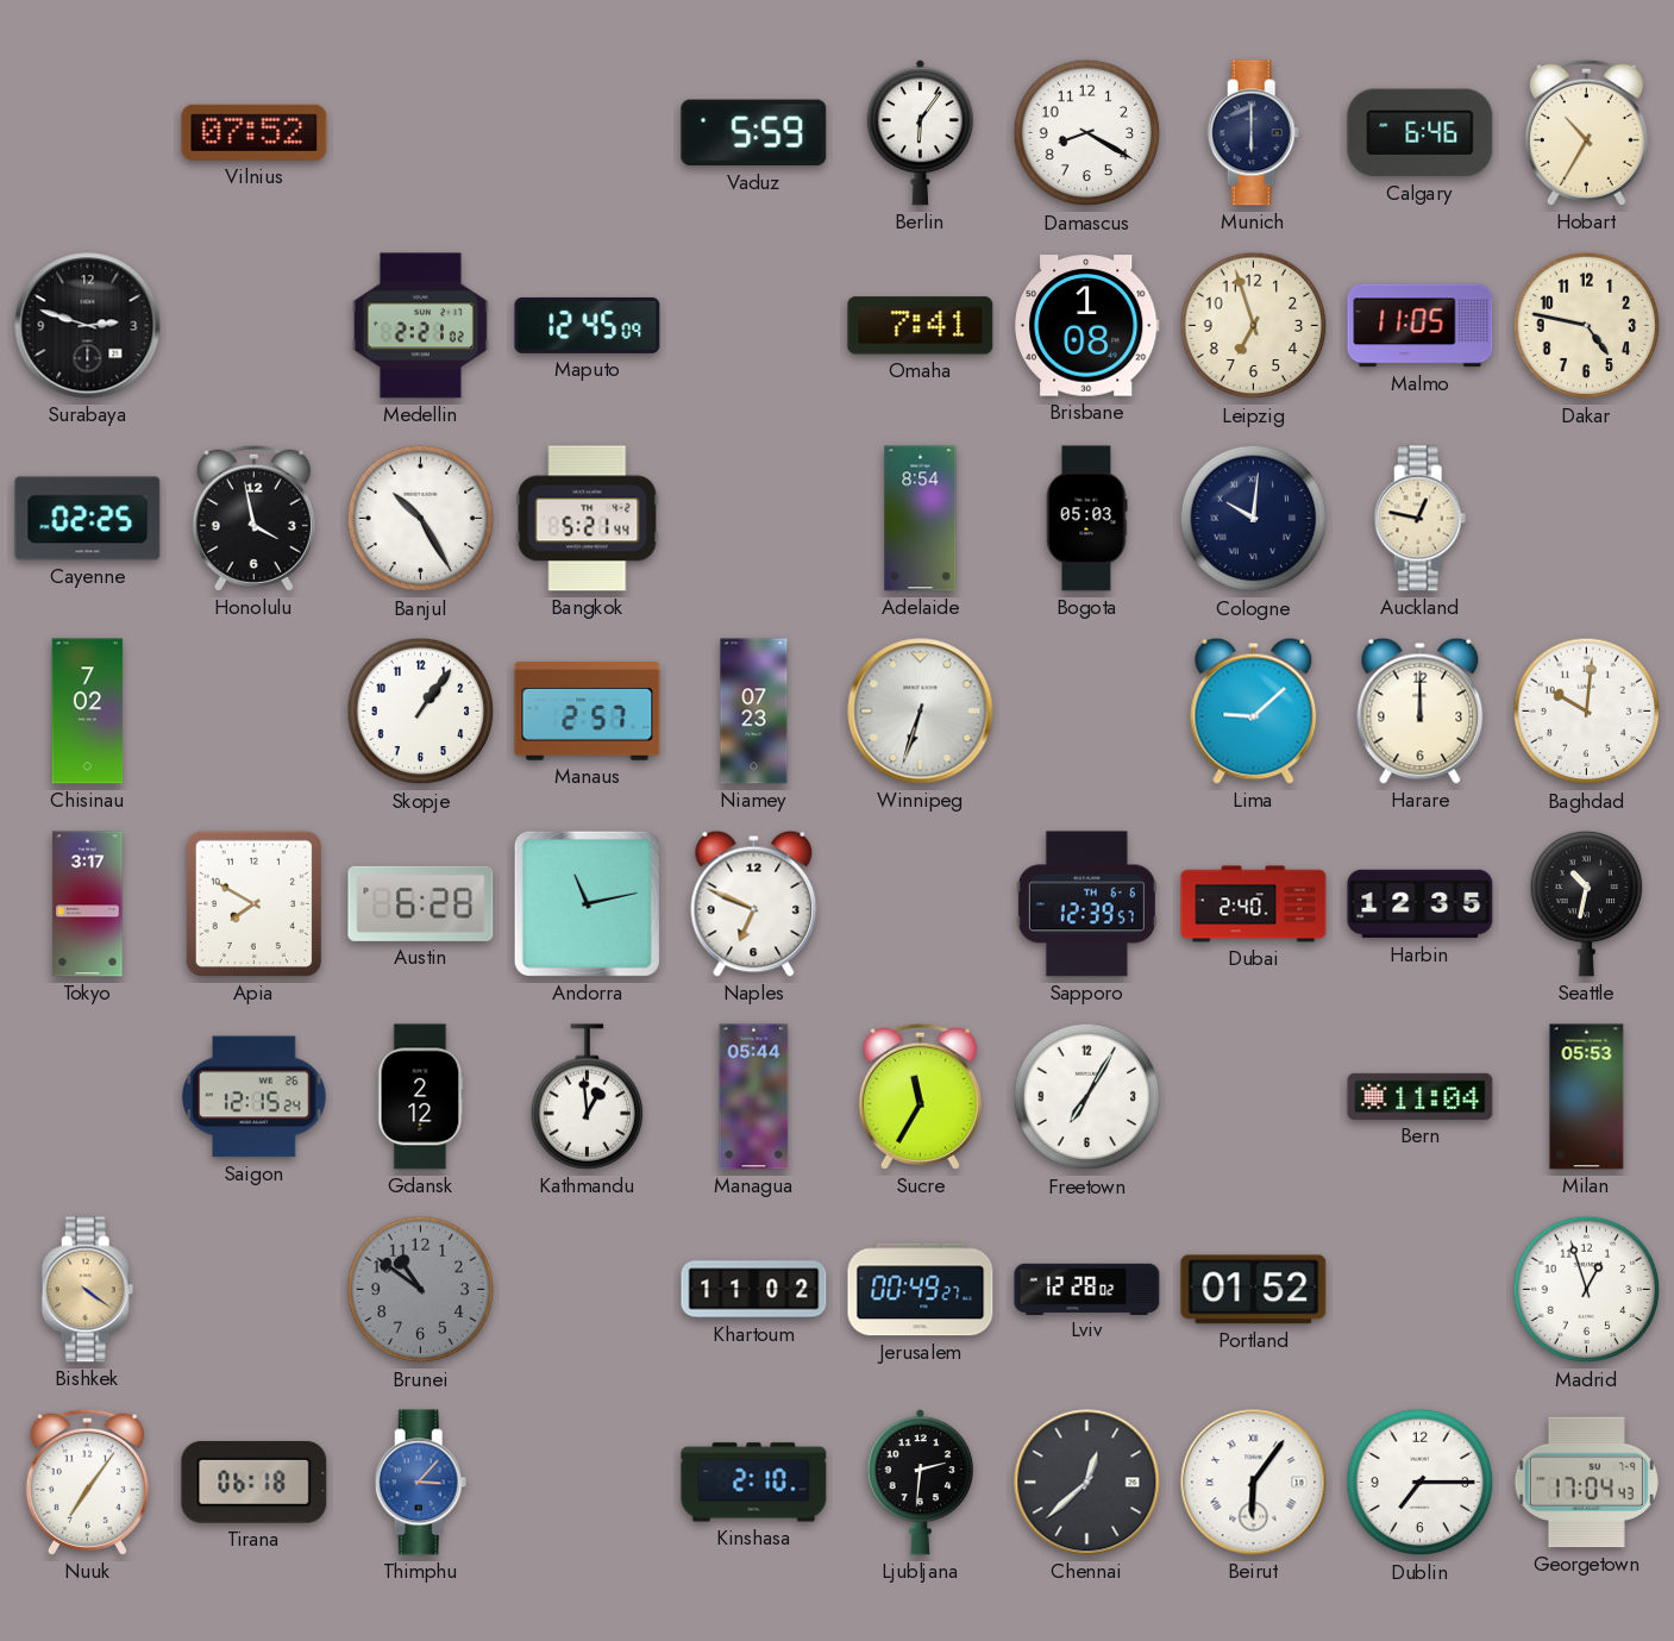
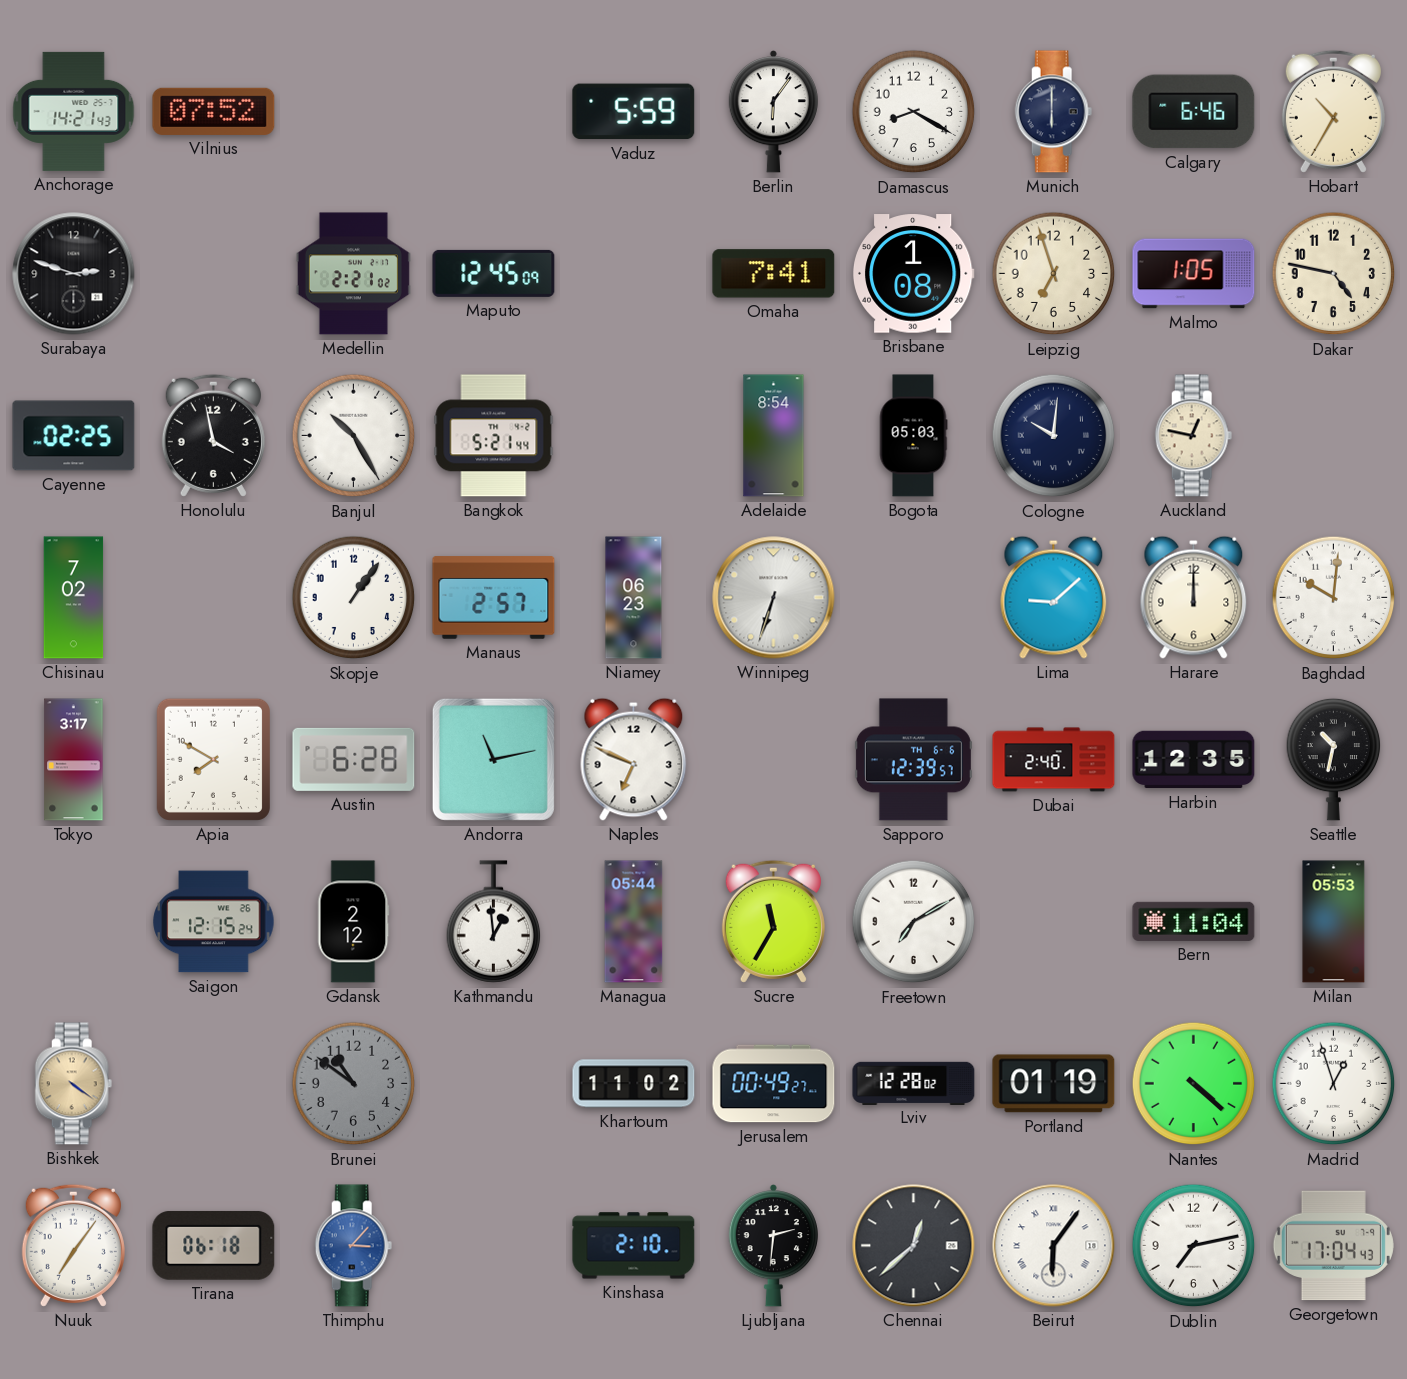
Anchorage: none -> 14:21
Malmo: 11:05 -> 1:05
Niamey: 07:23 -> 06:23
Freetown: 7:05 -> 7:10
Portland: 01:52 -> 01:19
Nantes: none -> 4:22
Dublin: 7:15 -> 7:13
